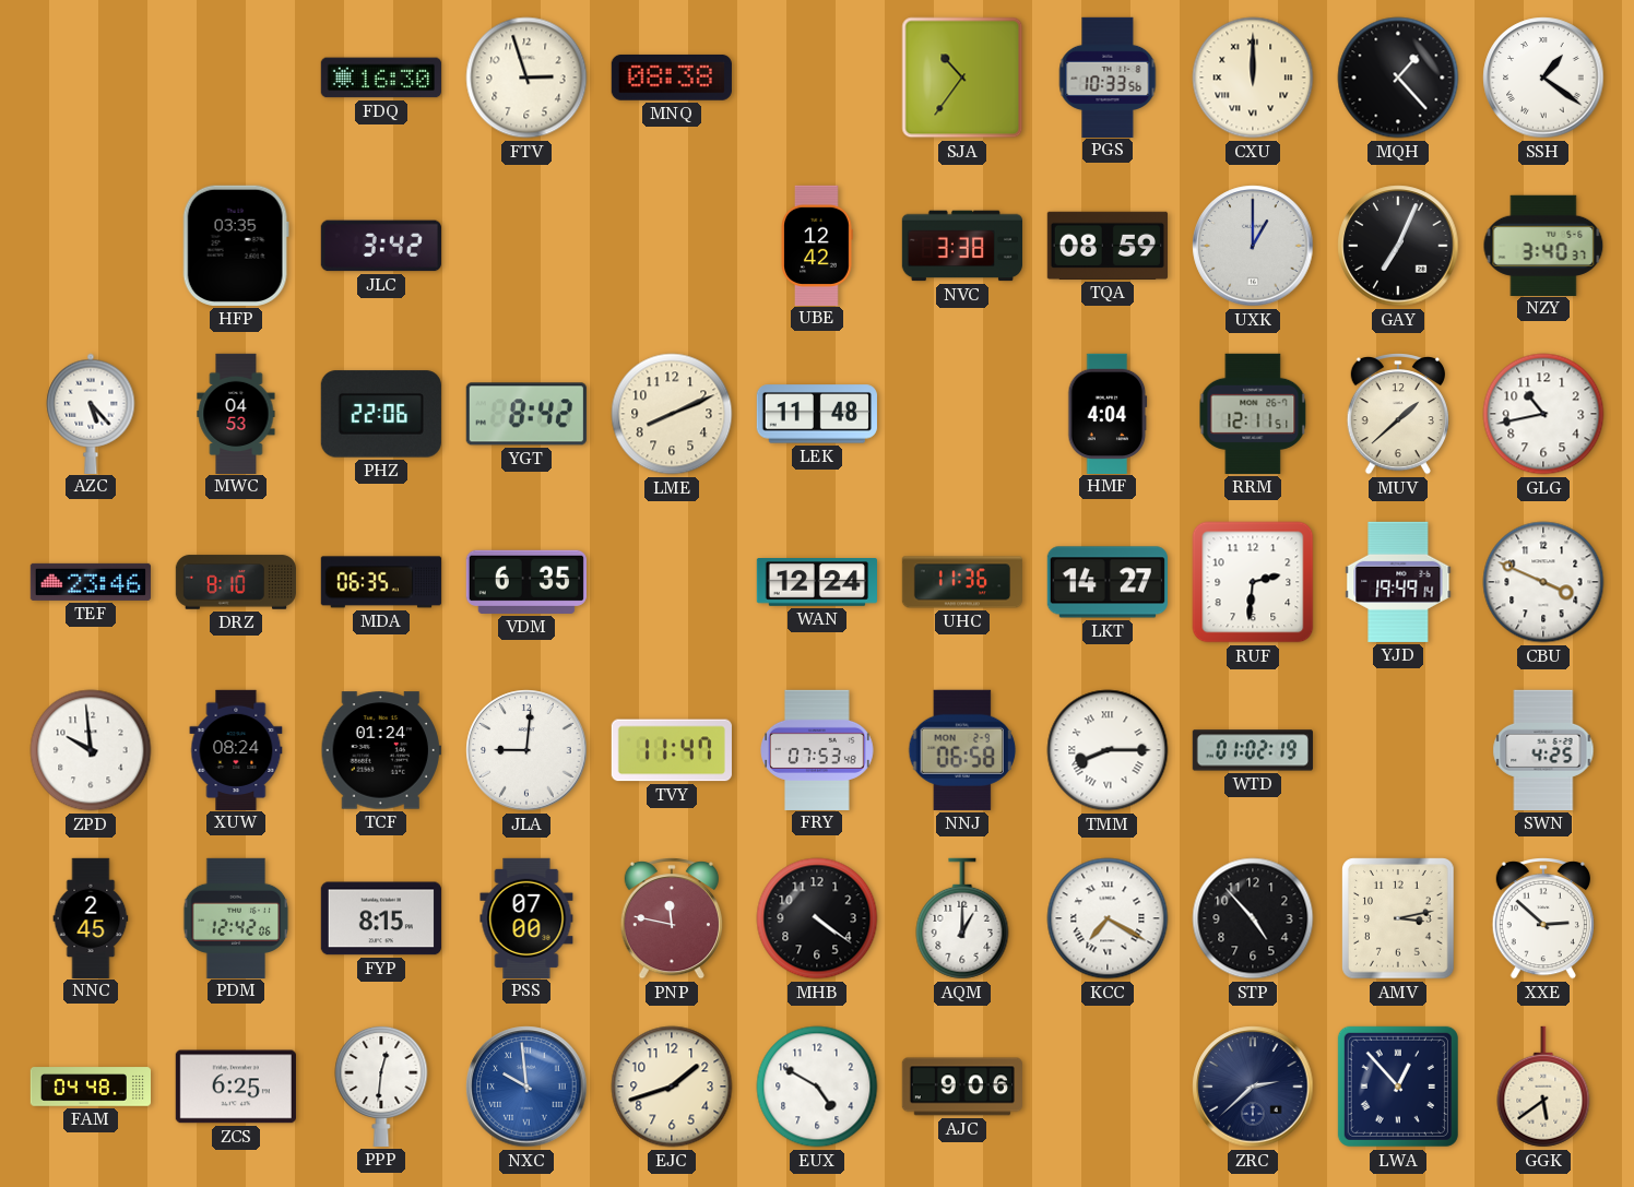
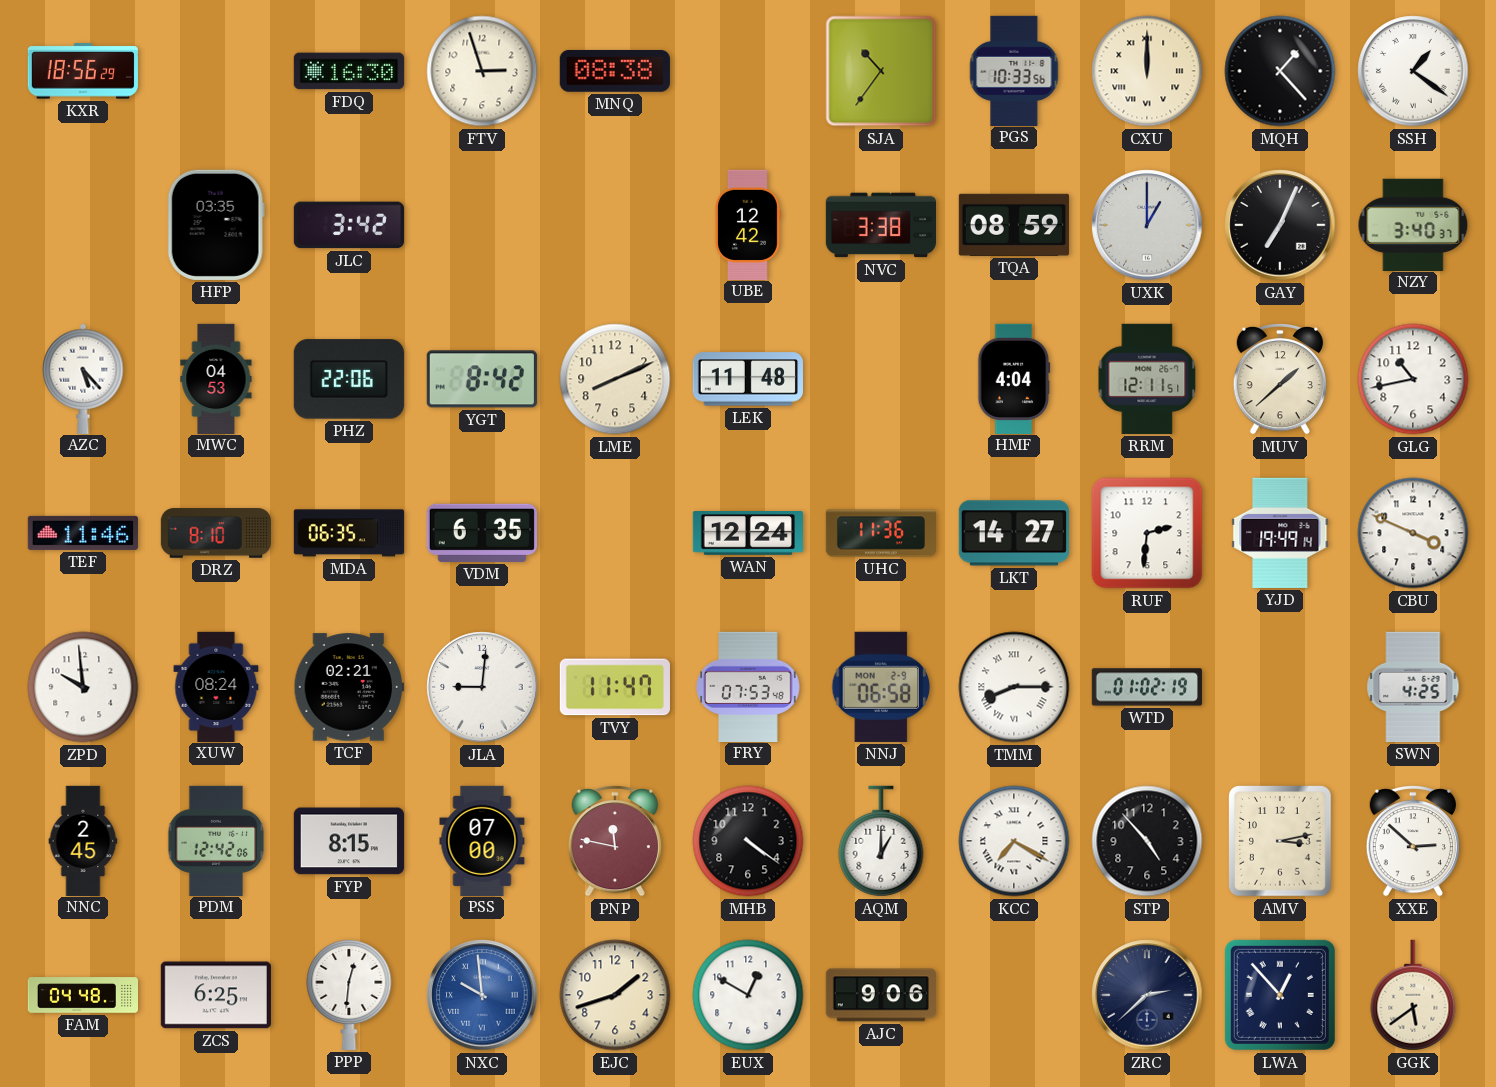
KXR: none -> 18:56
TEF: 23:46 -> 11:46
TCF: 01:24 -> 02:21
EUX: 4:50 -> 12:50
